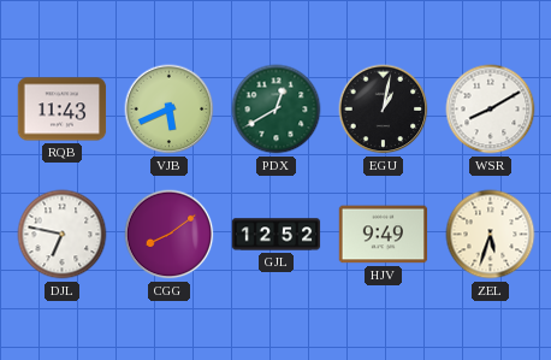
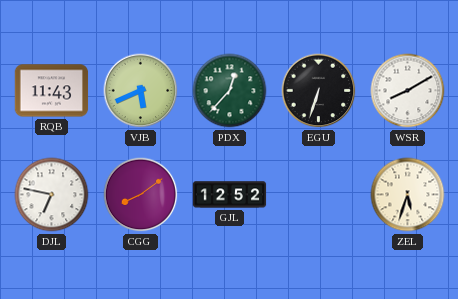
PDX: 12:40 -> 12:37
EGU: 1:02 -> 6:33
HJV: 9:49 -> none
